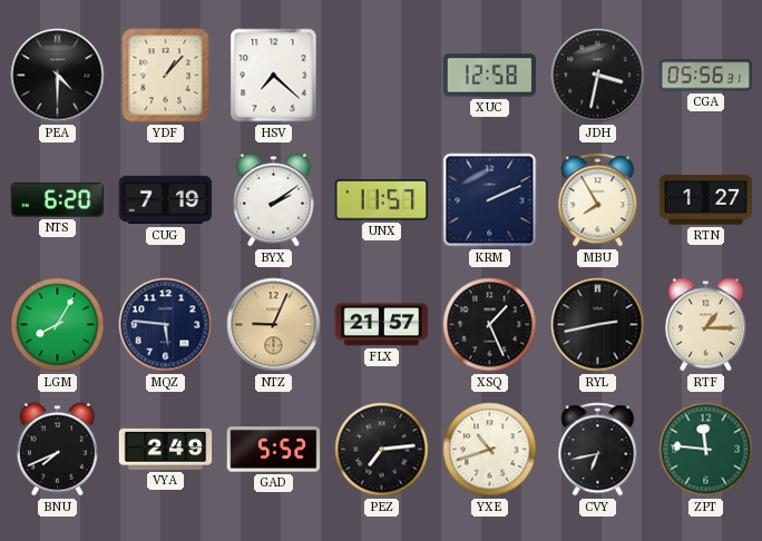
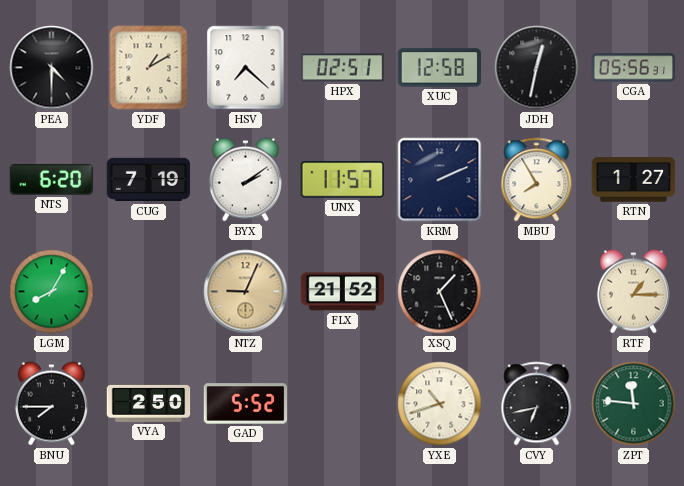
YDF: 1:07 -> 1:10
HPX: none -> 02:51
JDH: 3:32 -> 12:32
MQZ: 5:46 -> none
FLX: 21:57 -> 21:52
RYL: 2:43 -> none
BNU: 7:41 -> 7:45
VYA: 2:49 -> 2:50
PEZ: 7:14 -> none
